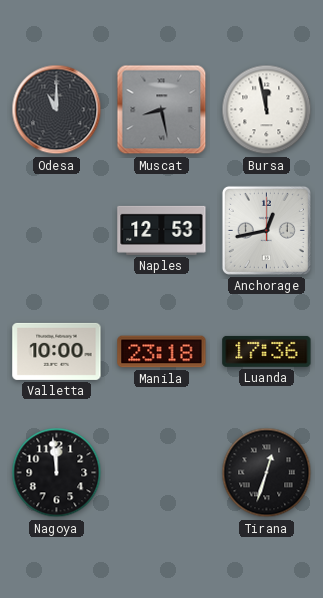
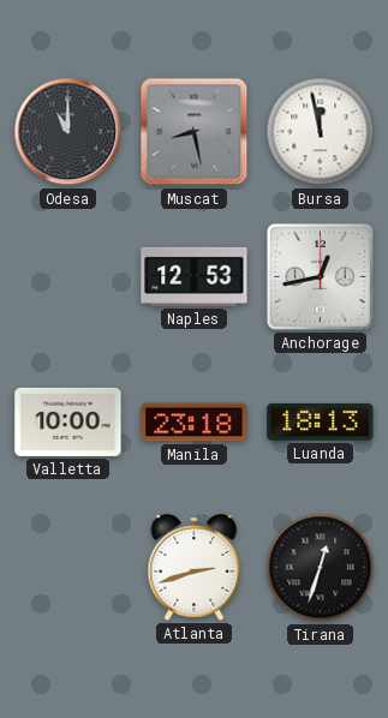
Luanda: 17:36 -> 18:13
Nagoya: 11:59 -> none
Atlanta: none -> 2:42
